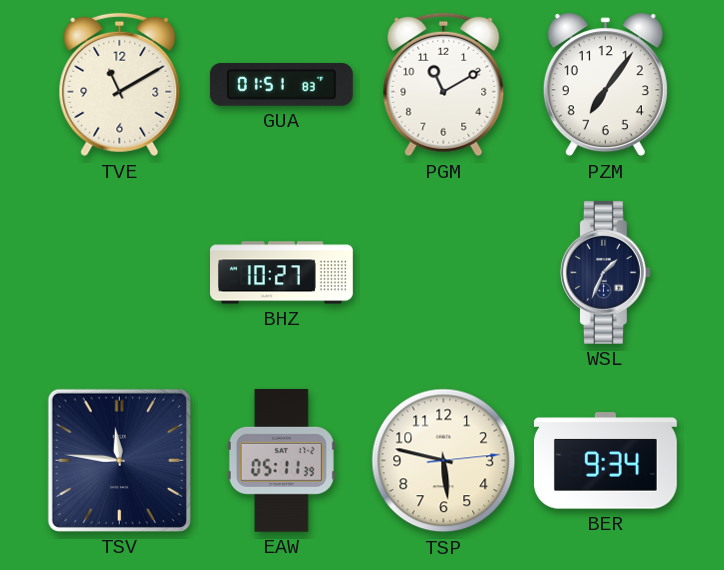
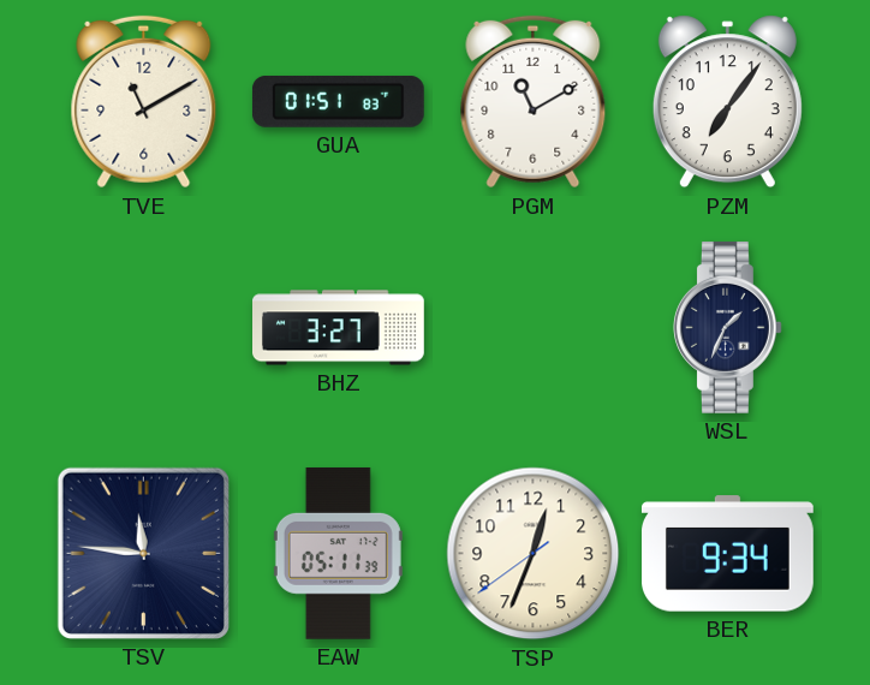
BHZ: 10:27 -> 3:27
TSP: 5:47 -> 12:33
